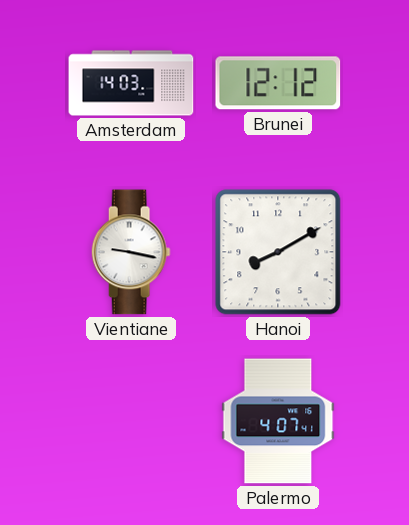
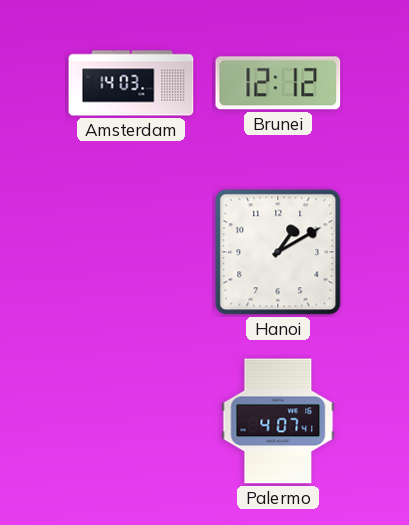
Vientiane: 9:17 -> none
Hanoi: 8:10 -> 1:10
